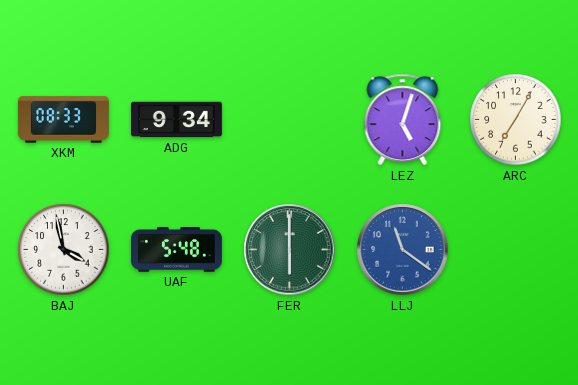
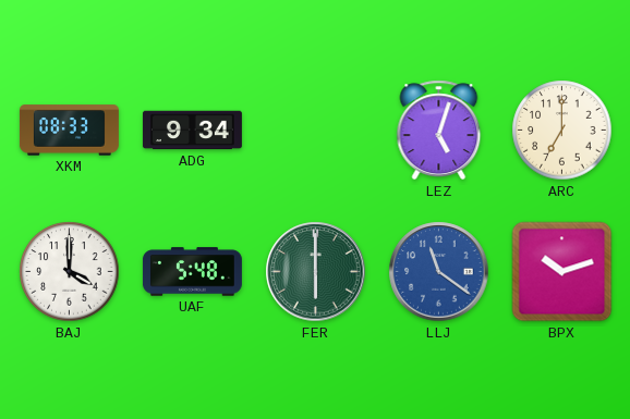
ARC: 7:05 -> 7:00
BAJ: 3:58 -> 4:00
BPX: none -> 10:12
